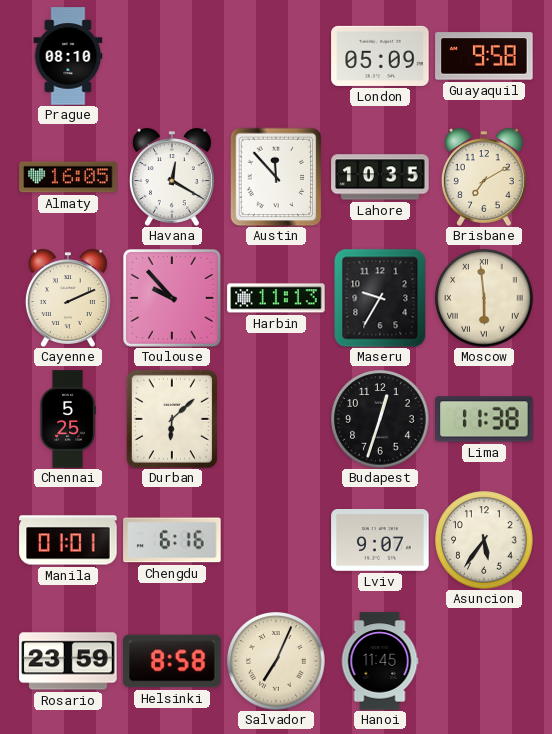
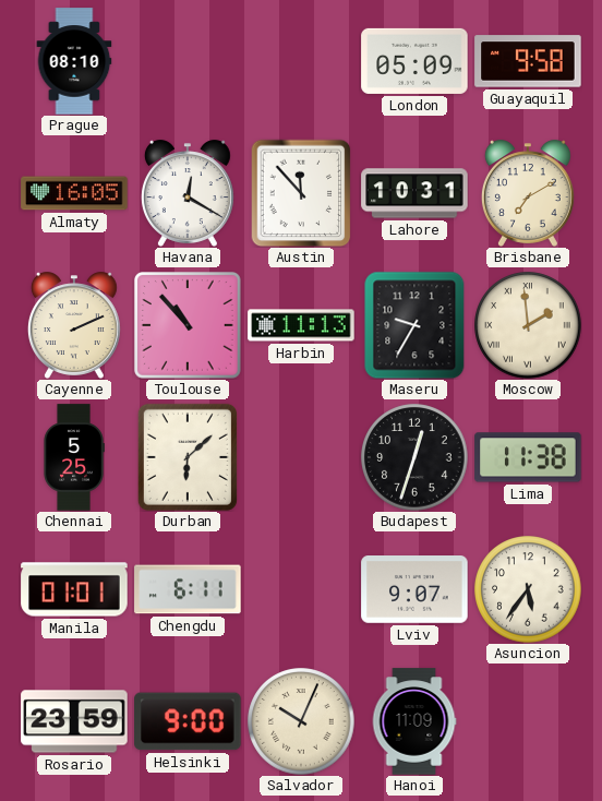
Lahore: 10:35 -> 10:31
Toulouse: 9:53 -> 10:53
Moscow: 5:59 -> 1:59
Chengdu: 6:16 -> 6:11
Helsinki: 8:58 -> 9:00
Salvador: 7:04 -> 10:04
Hanoi: 11:45 -> 11:09
